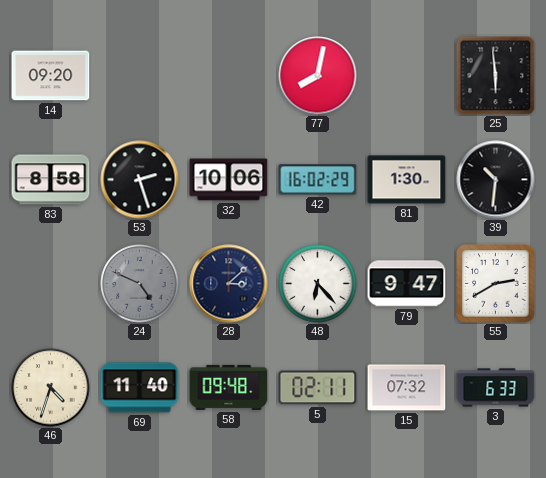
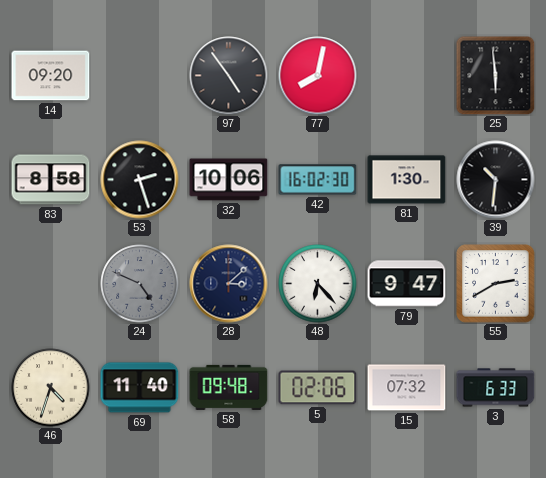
97: none -> 4:54
42: 16:02:29 -> 16:02:30
5: 02:11 -> 02:06
